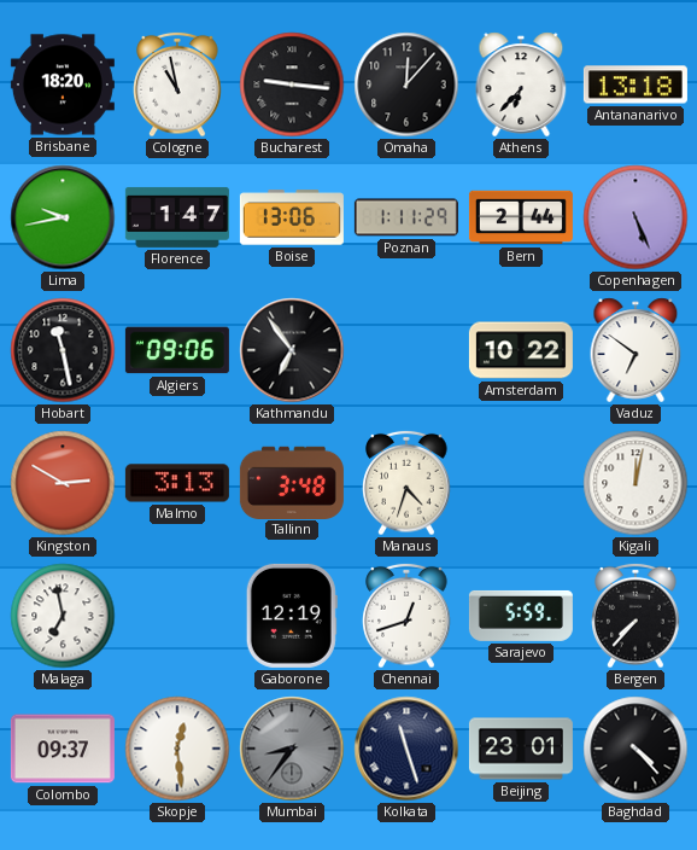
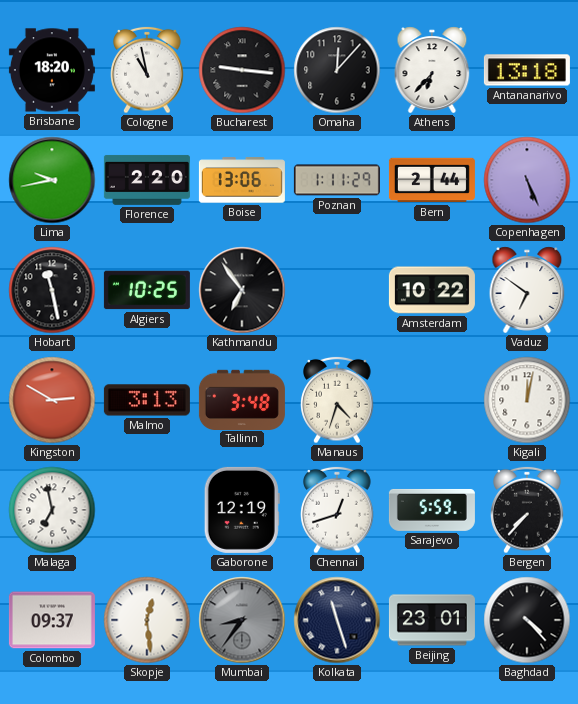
Florence: 1:47 -> 2:20
Algiers: 09:06 -> 10:25
